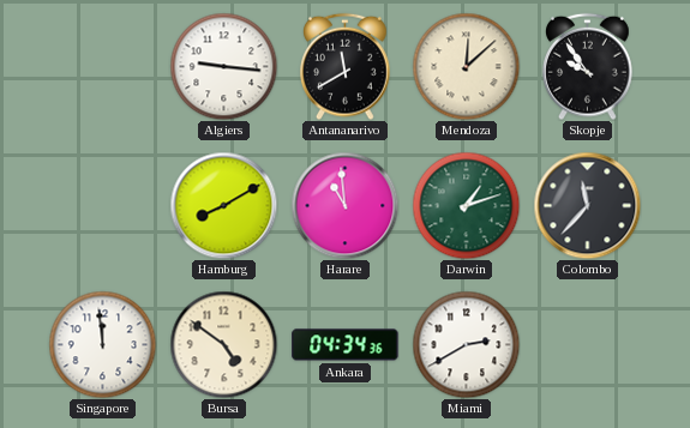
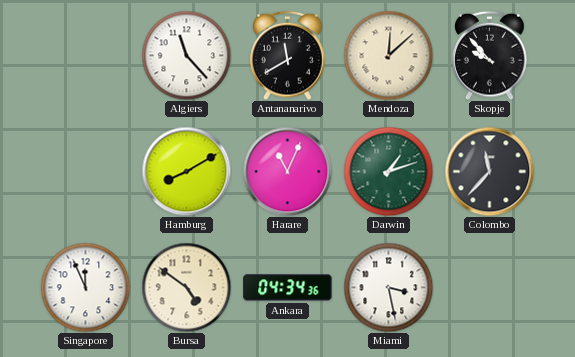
Algiers: 9:16 -> 11:23
Skopje: 9:54 -> 9:53
Harare: 10:59 -> 11:04
Singapore: 11:59 -> 11:56
Miami: 2:40 -> 3:28
